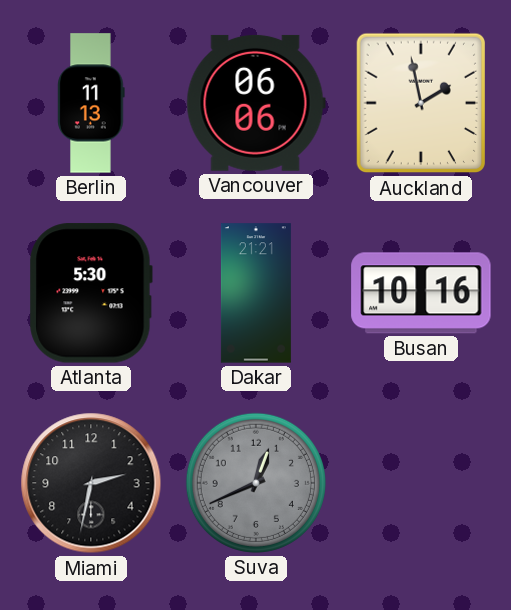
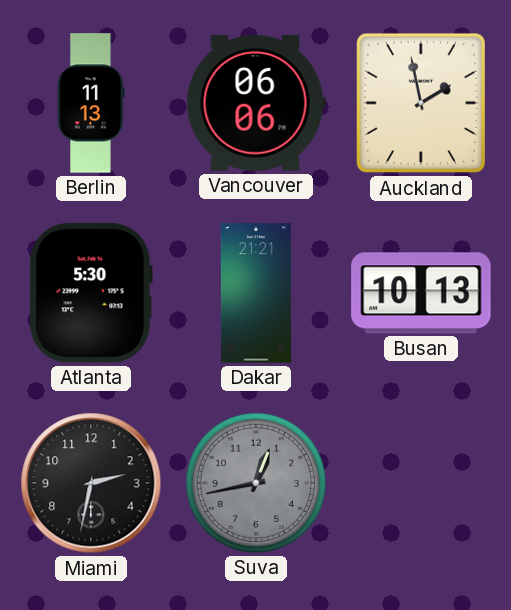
Busan: 10:16 -> 10:13
Suva: 12:41 -> 12:43
